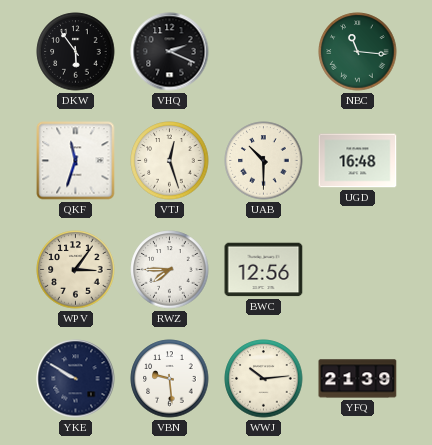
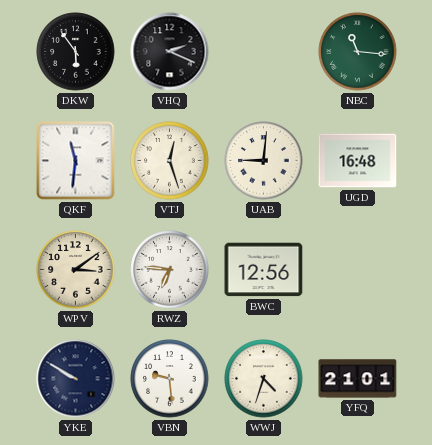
QKF: 11:33 -> 11:31
UAB: 10:30 -> 9:01
WPV: 3:06 -> 3:09
RWZ: 7:45 -> 6:46
WWJ: 10:14 -> 4:33
YFQ: 21:39 -> 21:01
